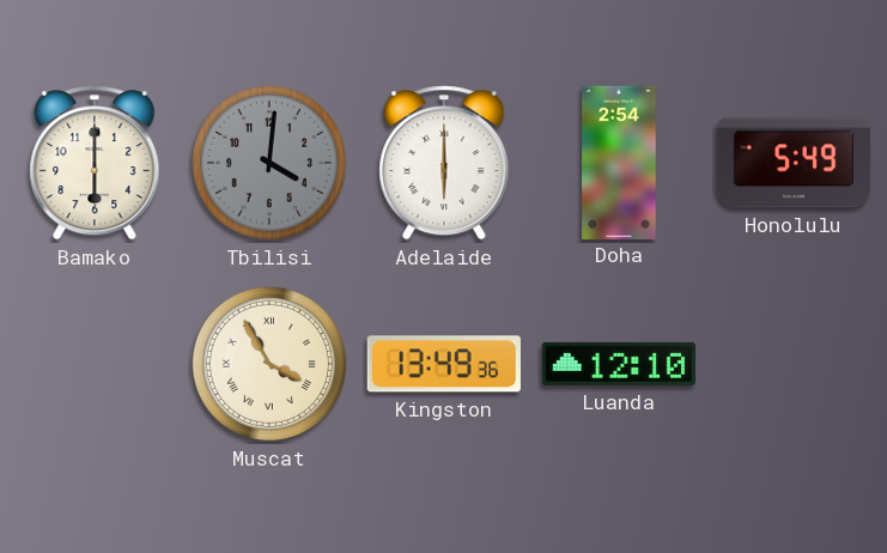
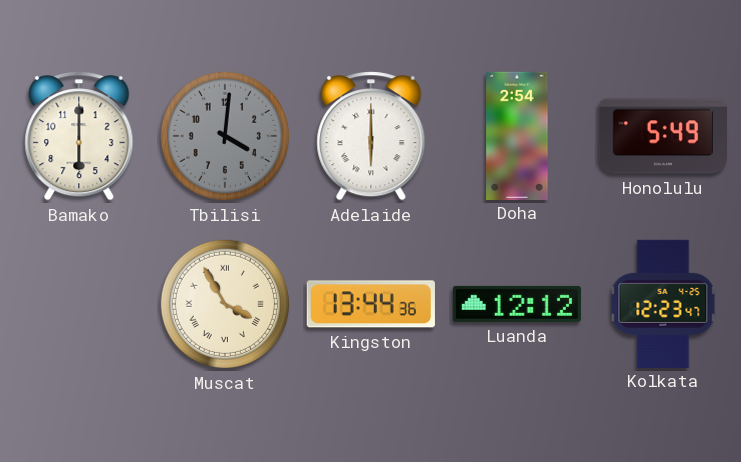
Kingston: 13:49 -> 13:44
Luanda: 12:10 -> 12:12
Kolkata: none -> 12:23
